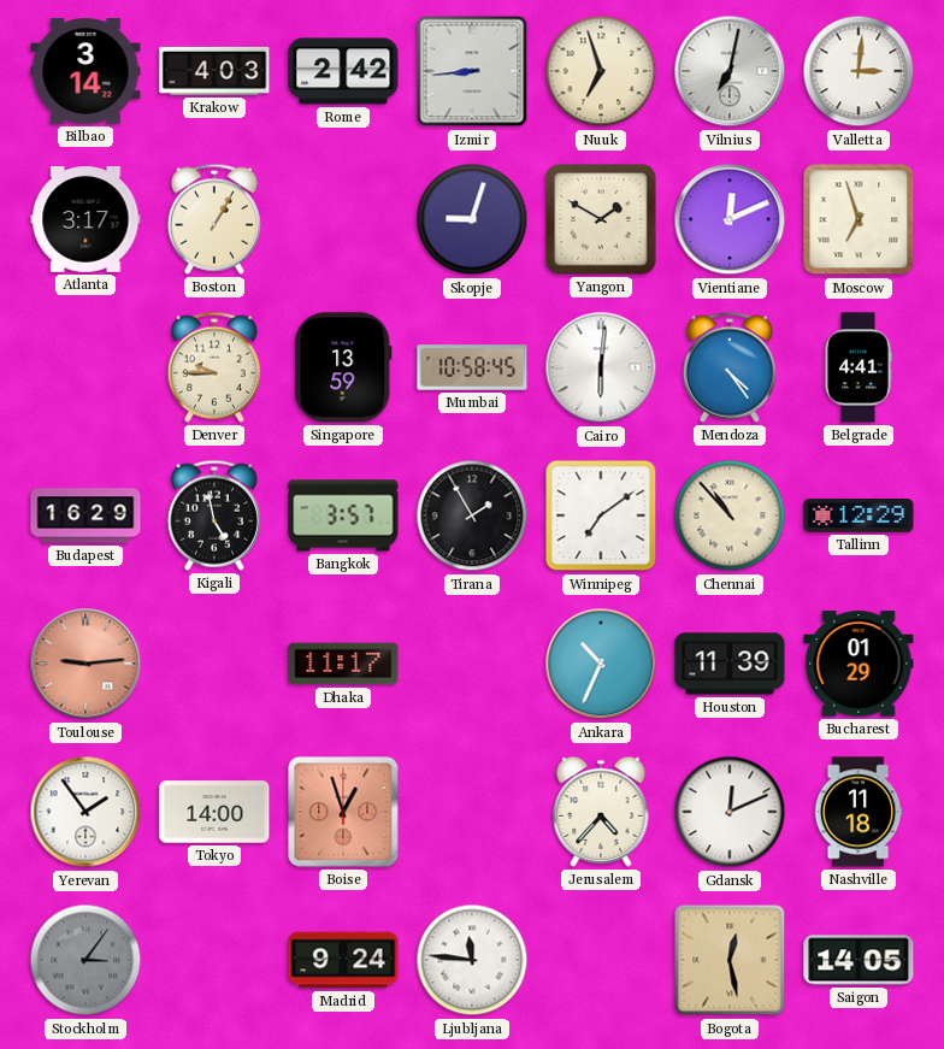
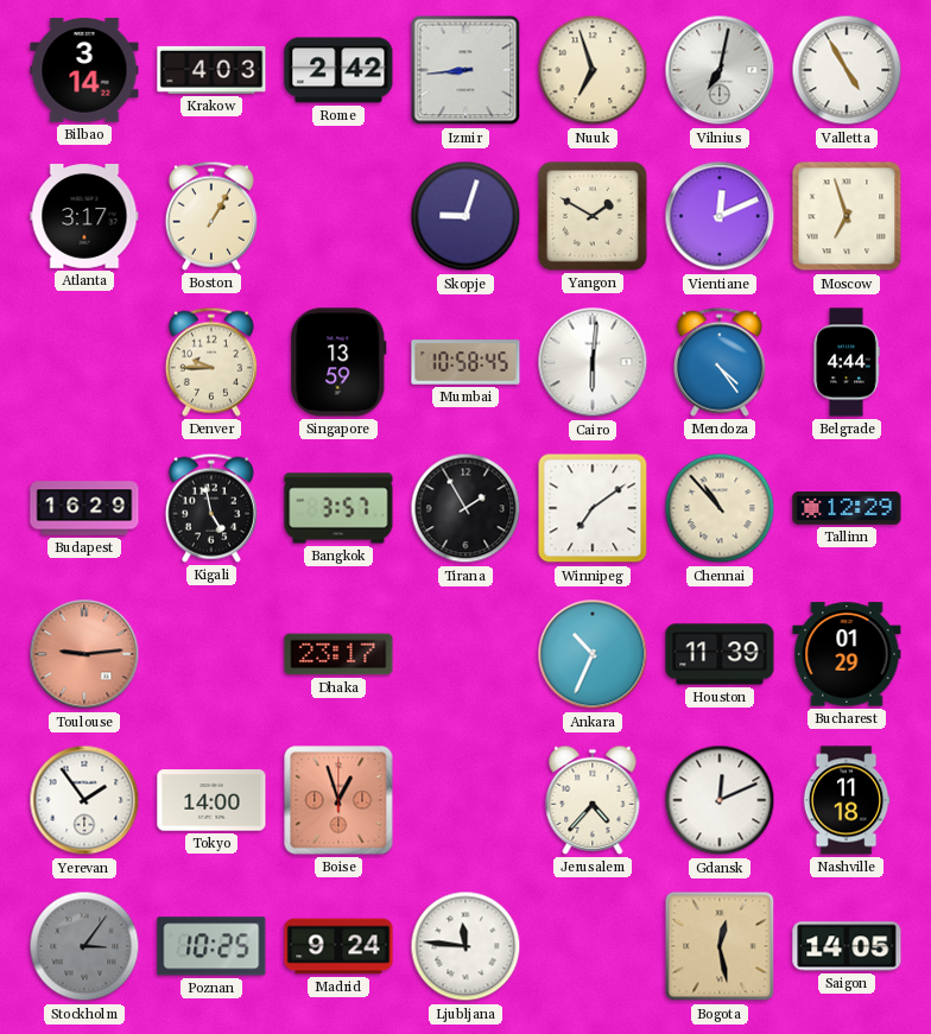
Valletta: 3:01 -> 4:55
Belgrade: 4:41 -> 4:44
Dhaka: 11:17 -> 23:17
Poznan: none -> 10:25
